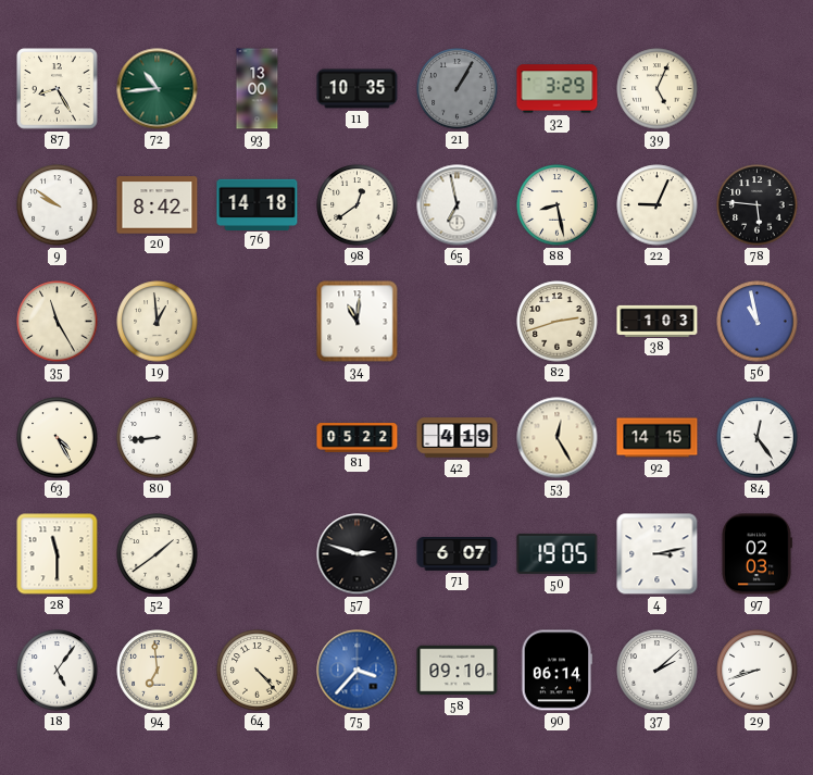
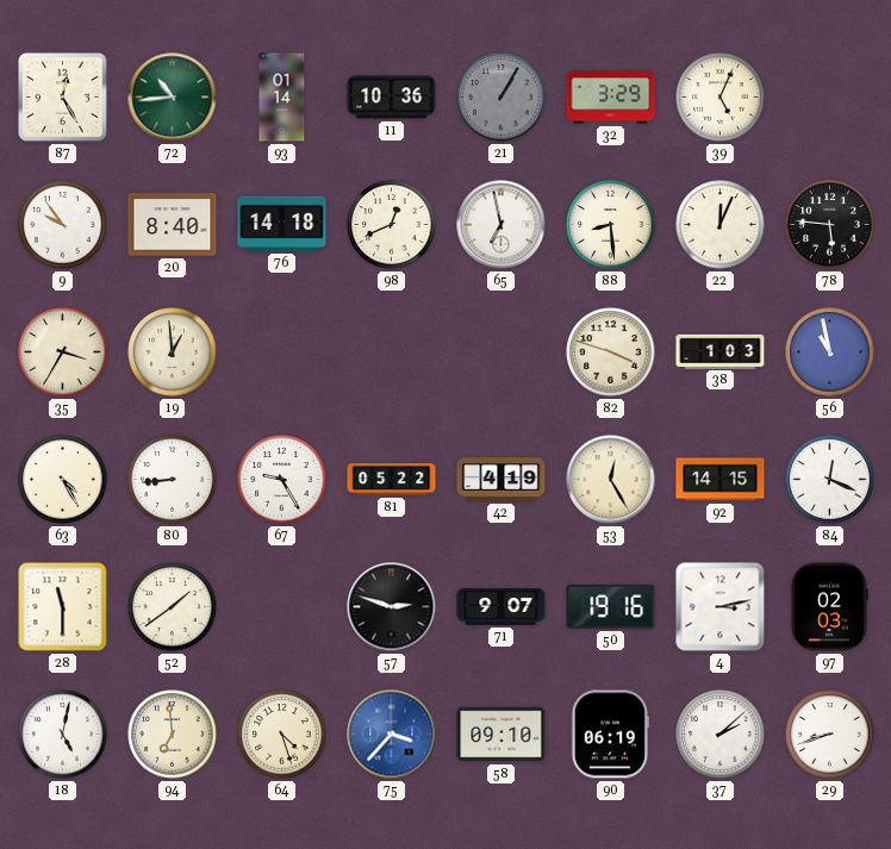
87: 8:25 -> 12:25
93: 13:00 -> 01:14
11: 10:35 -> 10:36
9: 9:51 -> 9:54
20: 8:42 -> 8:40
98: 12:39 -> 12:41
88: 8:28 -> 8:29
22: 9:04 -> 12:04
35: 11:25 -> 3:35
34: 11:01 -> none
82: 2:42 -> 3:48
67: none -> 9:25
84: 12:24 -> 12:19
71: 6:07 -> 9:07
50: 19:05 -> 19:16
18: 5:06 -> 5:02
64: 4:23 -> 4:27
90: 06:14 -> 06:19
